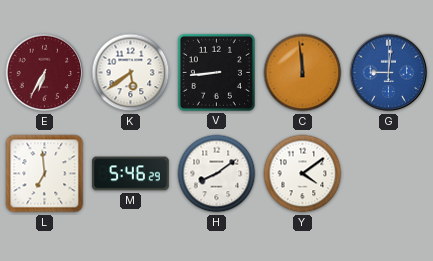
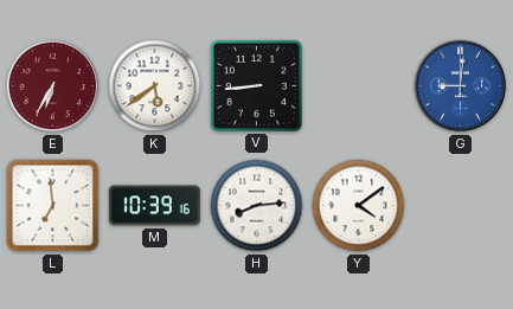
C: 11:59 -> none
M: 5:46 -> 10:39
H: 8:09 -> 8:14
